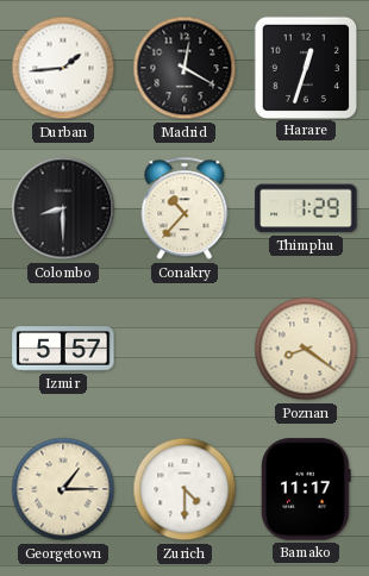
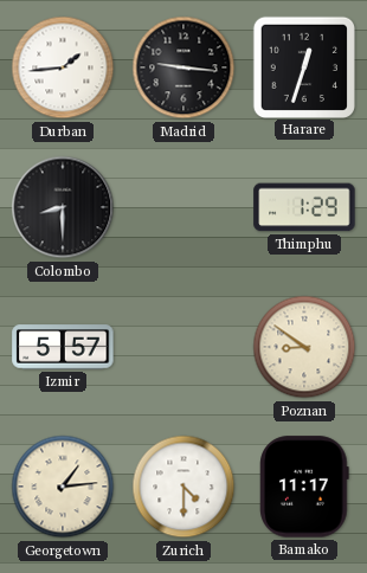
Madrid: 12:20 -> 9:16
Conakry: 10:37 -> none
Poznan: 8:21 -> 8:51
Georgetown: 1:15 -> 1:14
